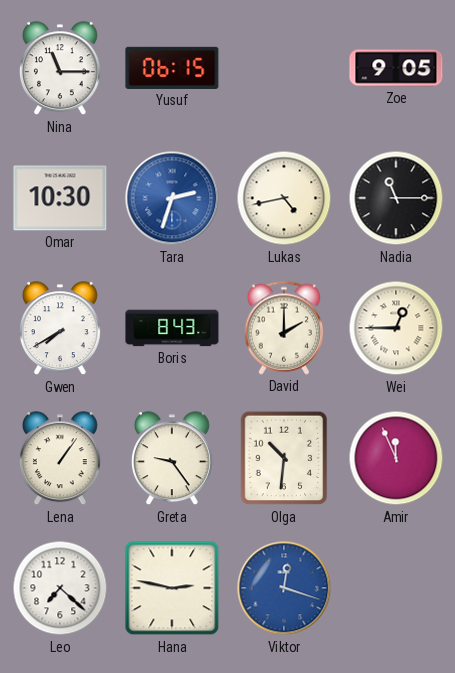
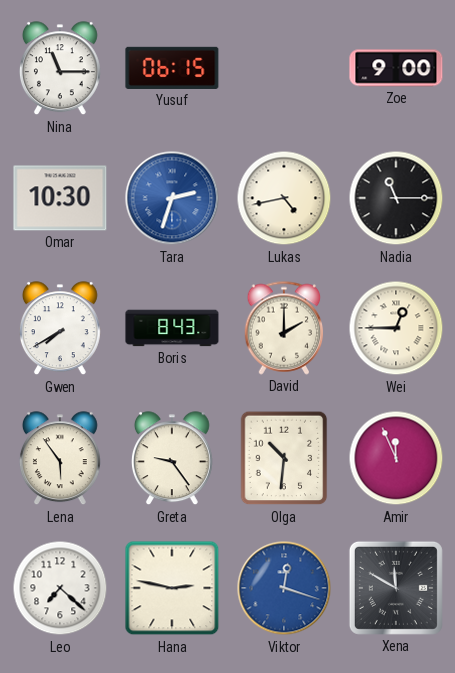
Zoe: 9:05 -> 9:00
Lena: 1:06 -> 5:54
Xena: none -> 11:50
